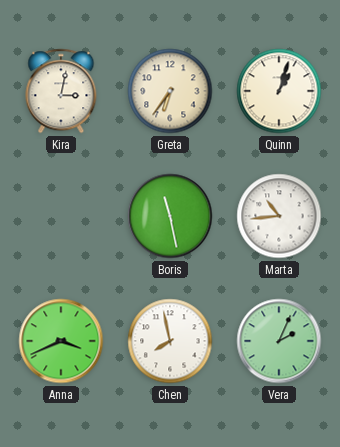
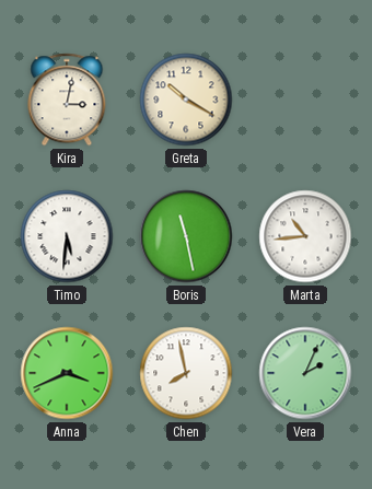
Greta: 6:36 -> 10:20
Quinn: 1:03 -> none
Timo: none -> 5:31
